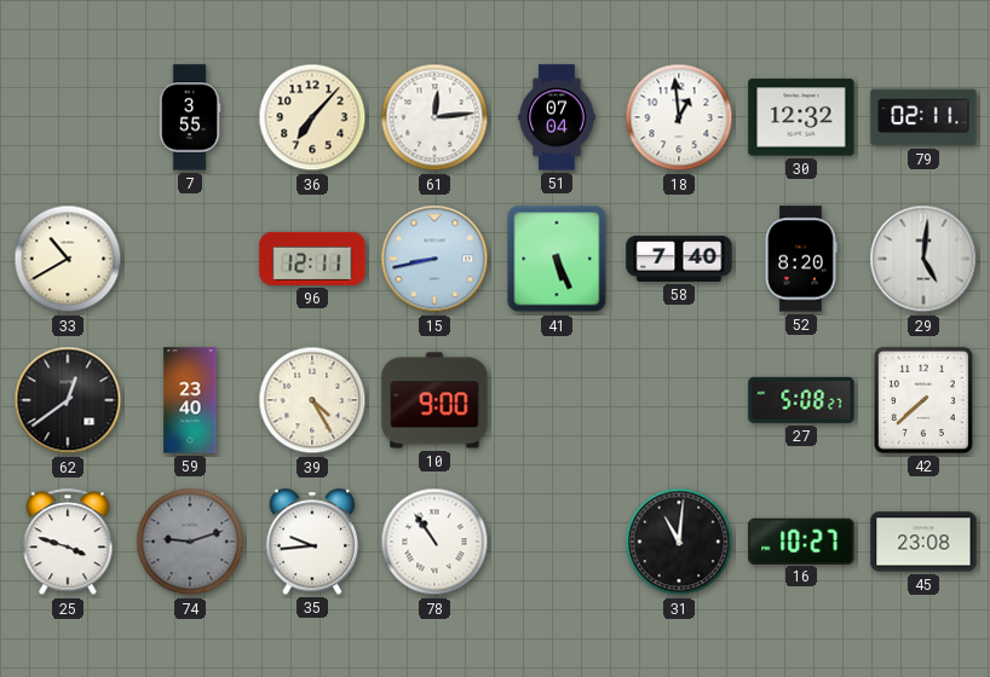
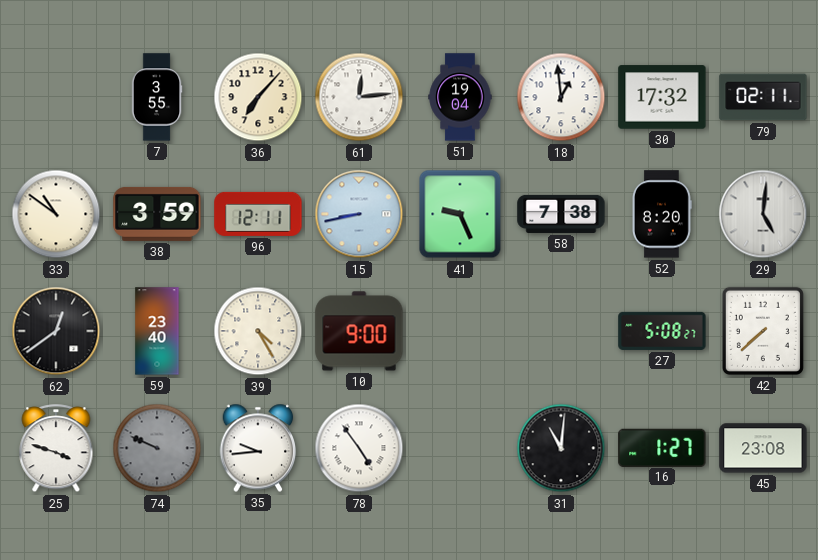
51: 07:04 -> 19:04
30: 12:32 -> 17:32
33: 10:40 -> 10:51
38: none -> 3:59
41: 5:26 -> 9:26
58: 7:40 -> 7:38
74: 9:12 -> 9:49
78: 10:54 -> 4:54
16: 10:27 -> 1:27
